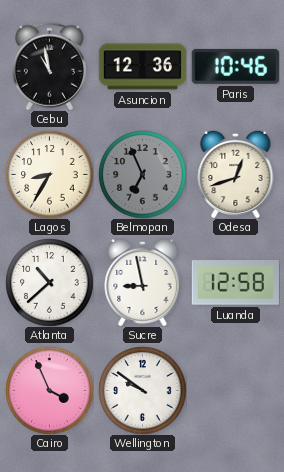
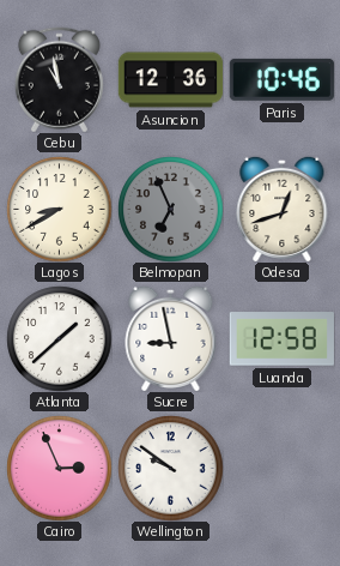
Lagos: 8:35 -> 8:40
Atlanta: 10:38 -> 1:38
Cairo: 3:56 -> 2:56
